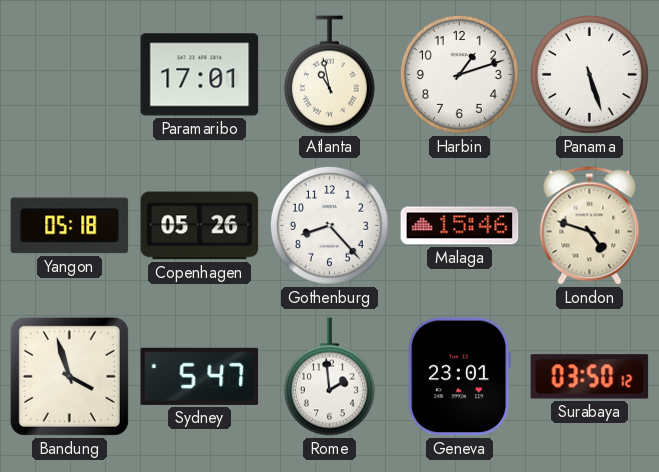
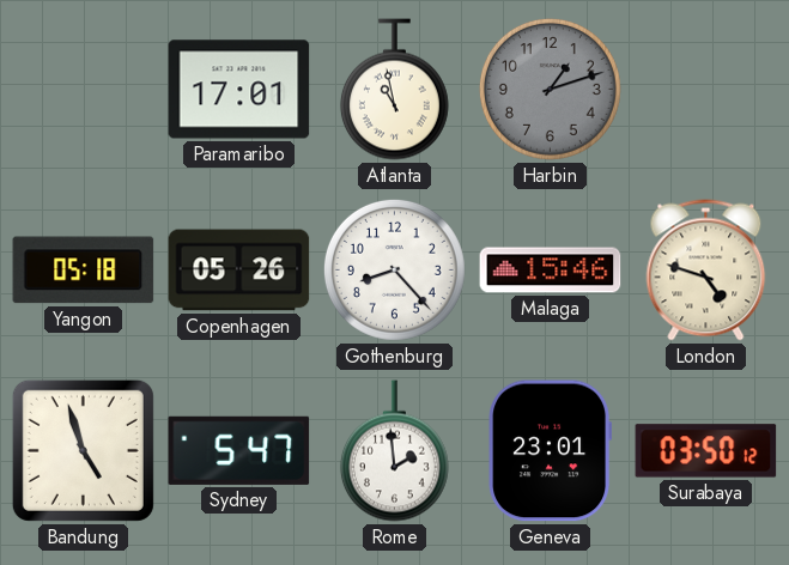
Harbin dial: white -> grey
Panama: 5:27 -> none
Bandung: 3:57 -> 4:57
